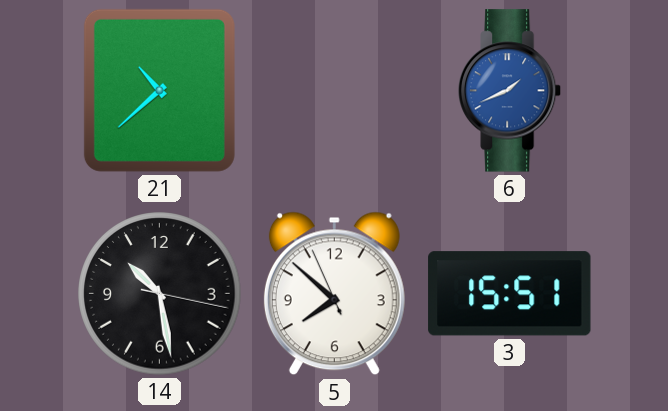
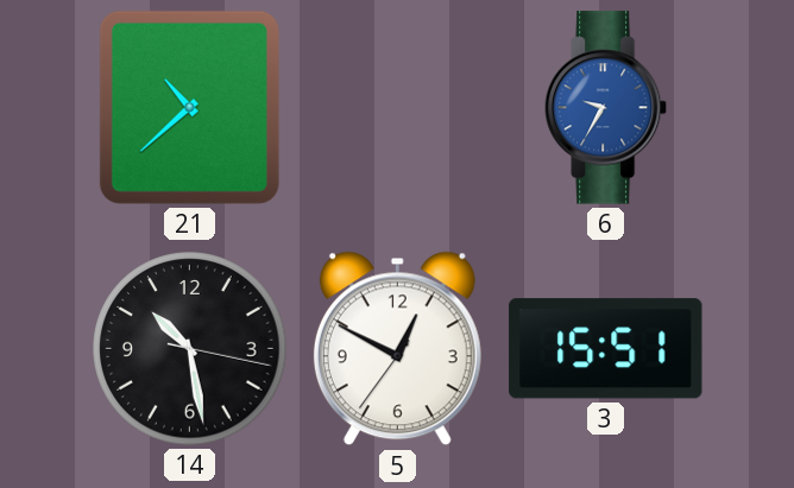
6: 1:41 -> 9:35
5: 7:51 -> 12:49
